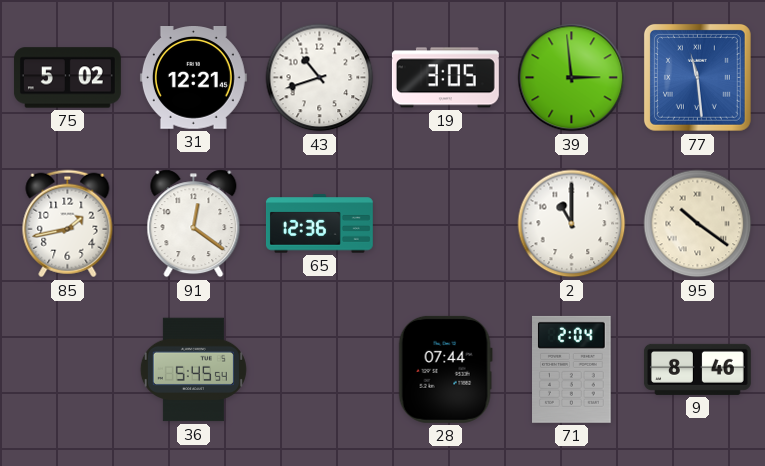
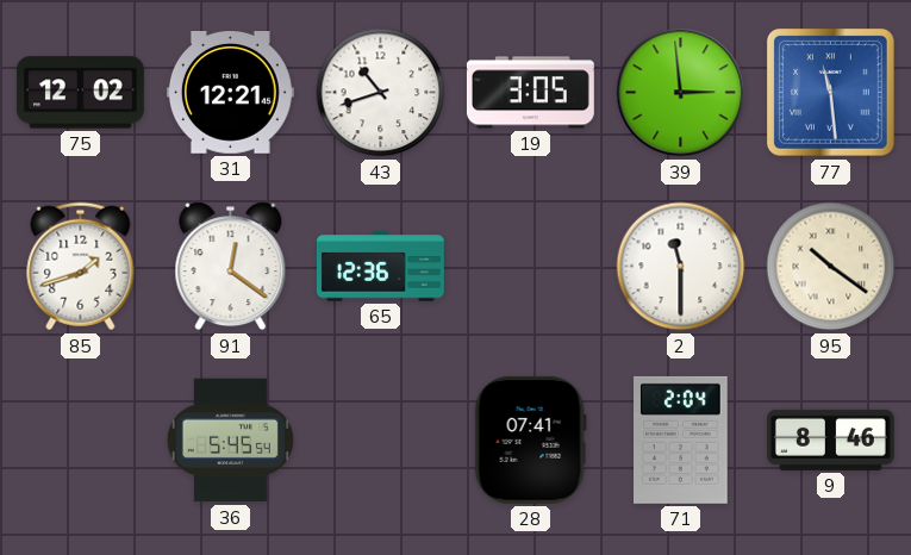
75: 5:02 -> 12:02
85: 1:43 -> 1:42
2: 11:00 -> 11:30
28: 07:44 -> 07:41
